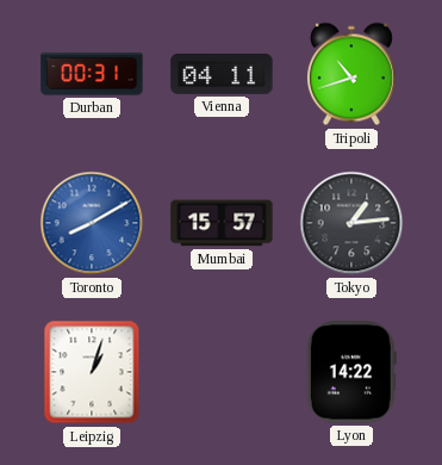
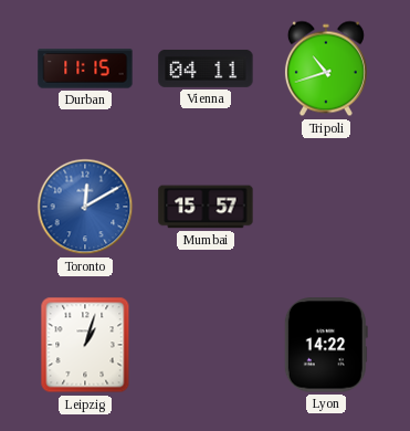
Durban: 00:31 -> 11:15
Toronto: 8:10 -> 12:10
Tokyo: 1:14 -> none
